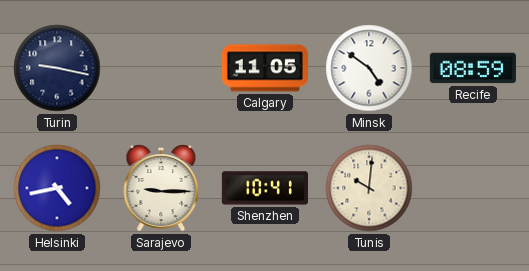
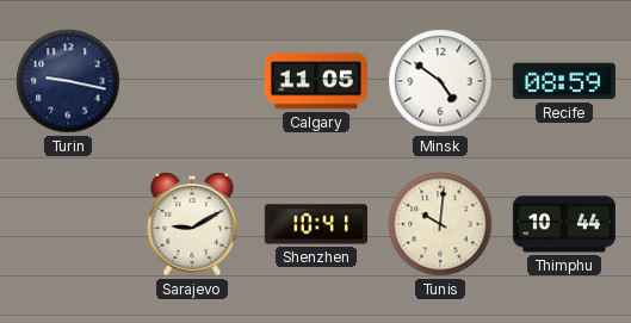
Helsinki: 4:43 -> none
Sarajevo: 9:15 -> 9:10
Thimphu: none -> 10:44
